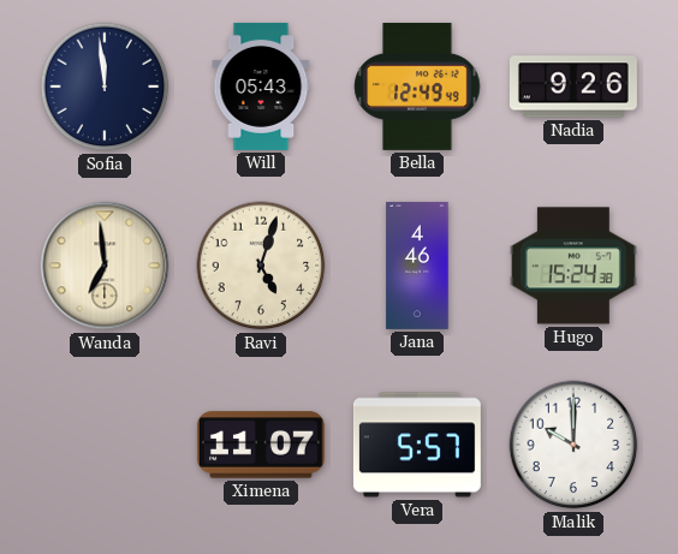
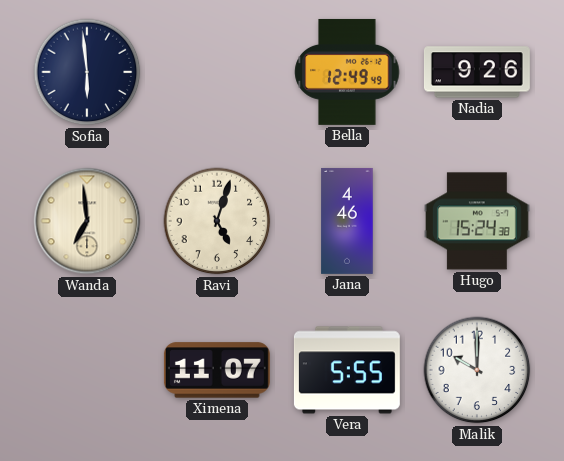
Sofia: 11:59 -> 5:59
Will: 05:43 -> none
Vera: 5:57 -> 5:55
